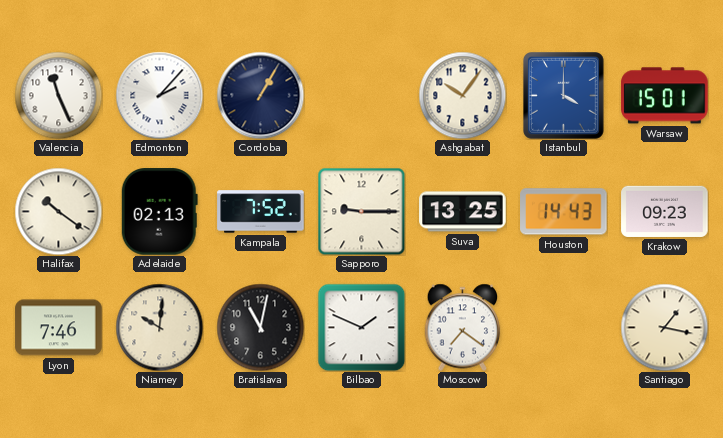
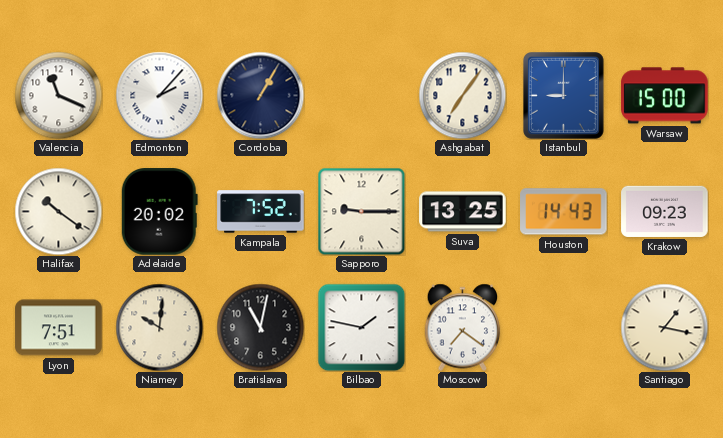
Valencia: 11:26 -> 11:19
Ashgabat: 10:06 -> 7:06
Istanbul: 4:00 -> 9:00
Warsaw: 15:01 -> 15:00
Adelaide: 02:13 -> 20:02
Lyon: 7:46 -> 7:51
Bilbao: 1:49 -> 1:47
